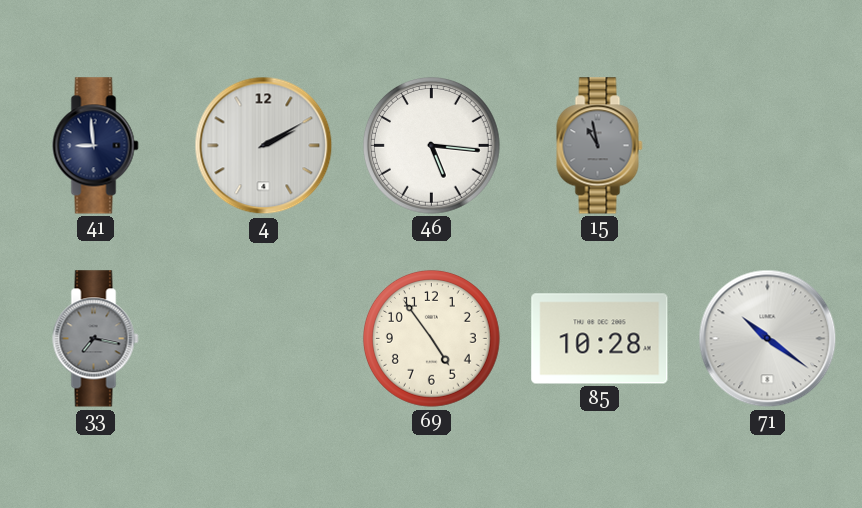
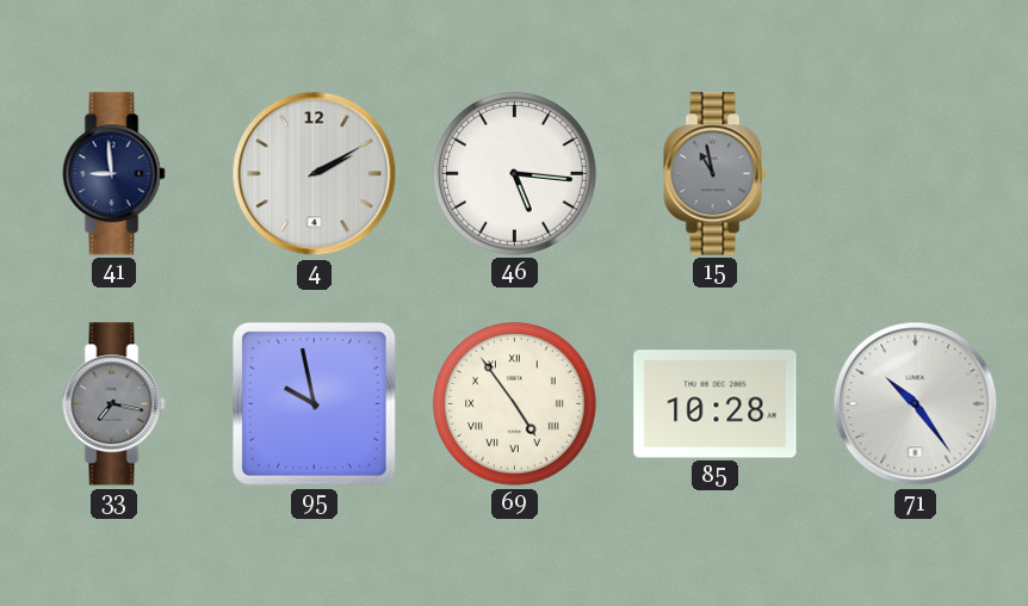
95: none -> 9:58
69 numerals: Arabic -> Roman
71: 10:21 -> 10:24
